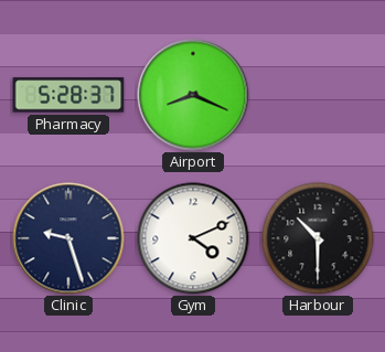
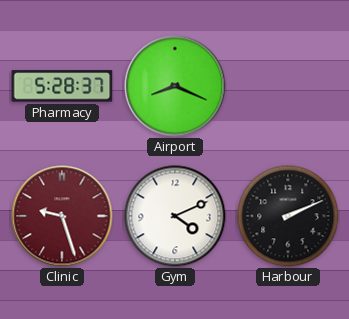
Clinic dial: navy -> burgundy
Harbour: 10:30 -> 2:11
